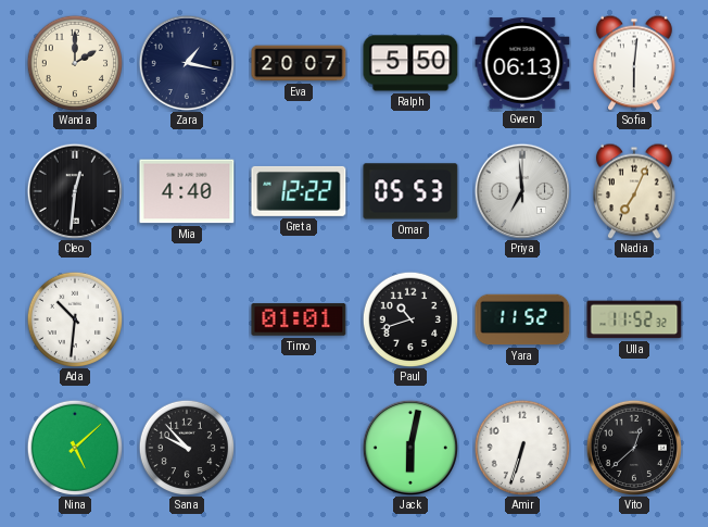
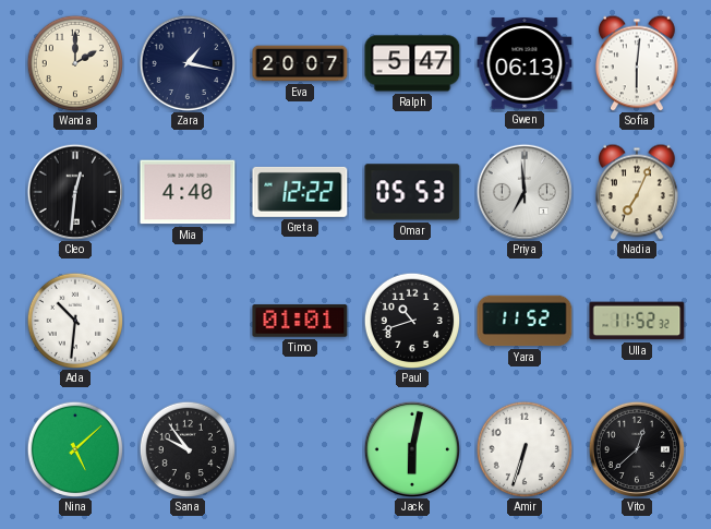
Ralph: 5:50 -> 5:47
Sana: 9:53 -> 9:54
